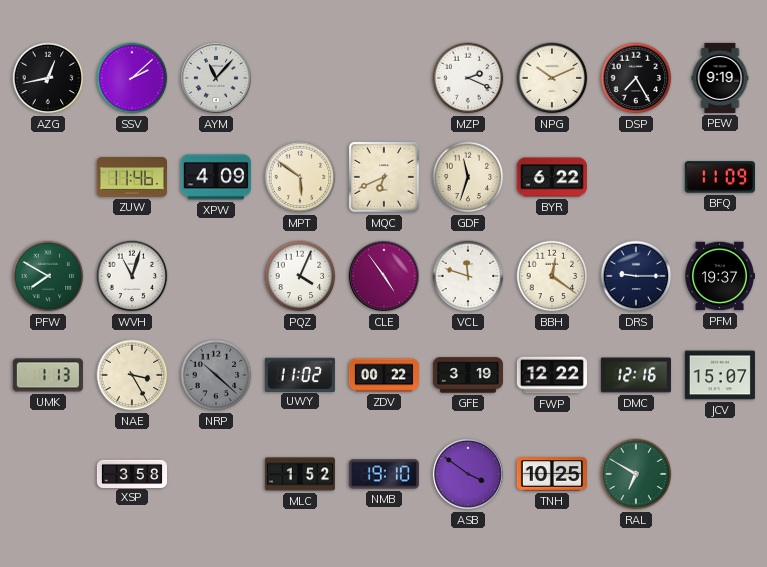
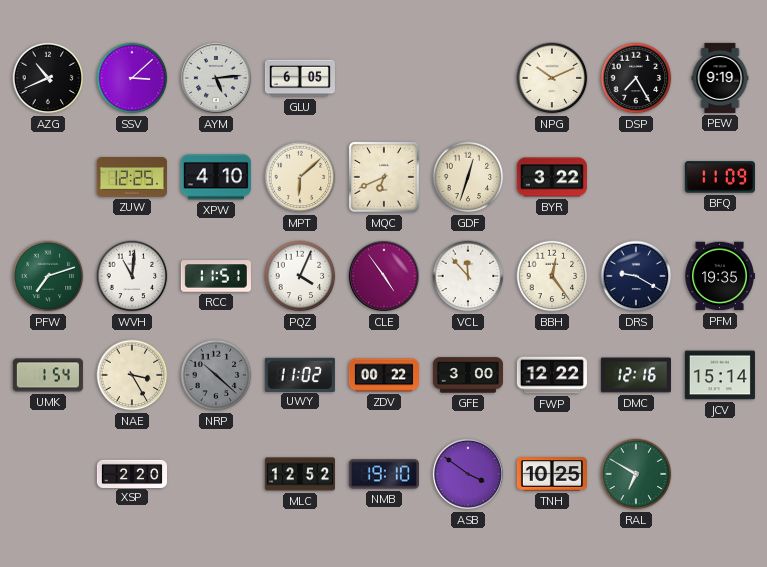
AZG: 12:43 -> 10:41
SSV: 2:08 -> 3:08
AYM: 11:07 -> 5:14
GLU: none -> 6:05
MZP: 2:19 -> none
ZUW: 11:46 -> 12:25
XPW: 4:09 -> 4:10
MPT: 5:51 -> 6:08
GDF: 11:33 -> 12:33
BYR: 6:22 -> 3:22
PFW: 7:50 -> 7:12
WVH: 11:03 -> 11:01
RCC: none -> 11:51
VCL: 11:48 -> 11:53
BBH: 12:21 -> 12:24
DRS: 9:15 -> 9:20
PFM: 19:37 -> 19:35
UMK: 1:13 -> 1:54
GFE: 3:19 -> 3:00
JCV: 15:07 -> 15:14
XSP: 3:58 -> 2:20
MLC: 1:52 -> 12:52
